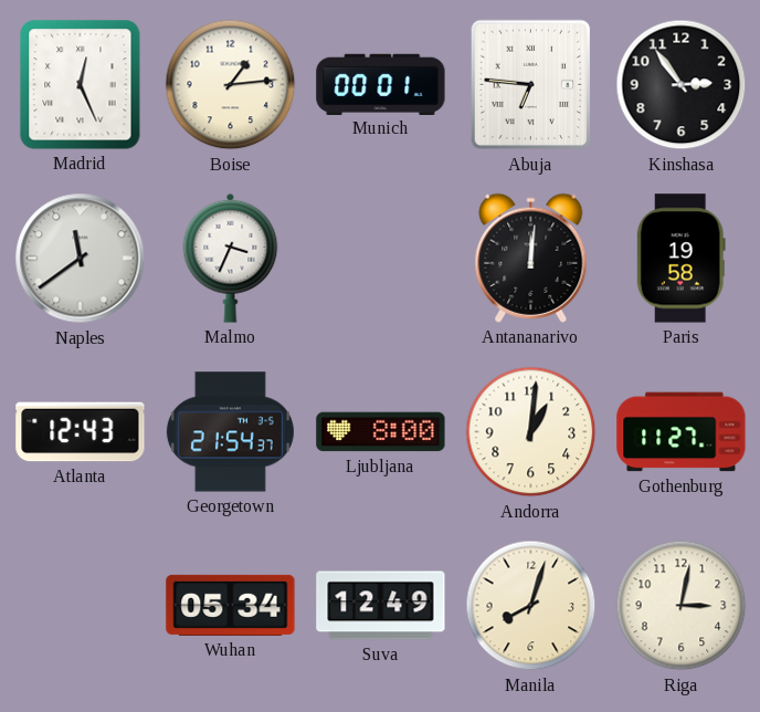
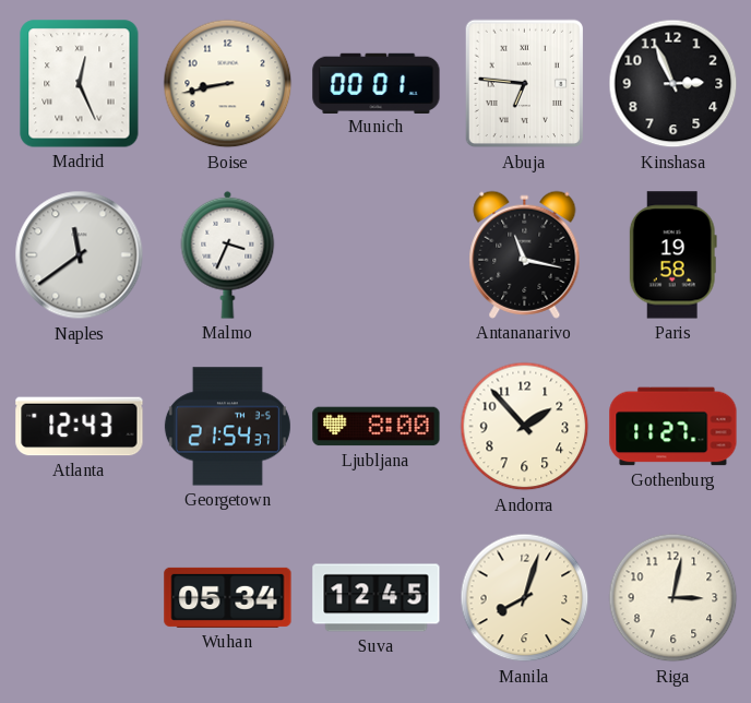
Boise: 1:14 -> 8:43
Kinshasa: 2:54 -> 2:56
Antananarivo: 12:01 -> 11:17
Andorra: 1:01 -> 1:53
Suva: 12:49 -> 12:45
